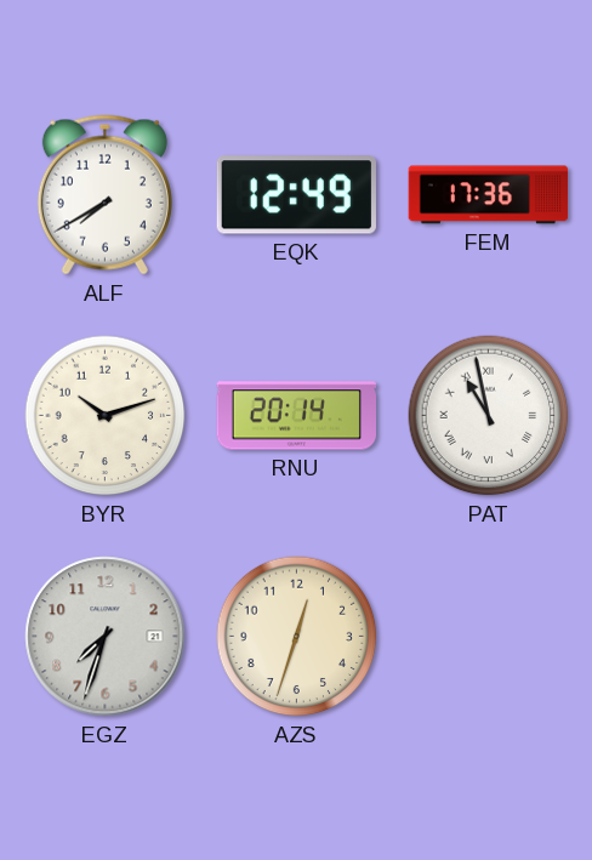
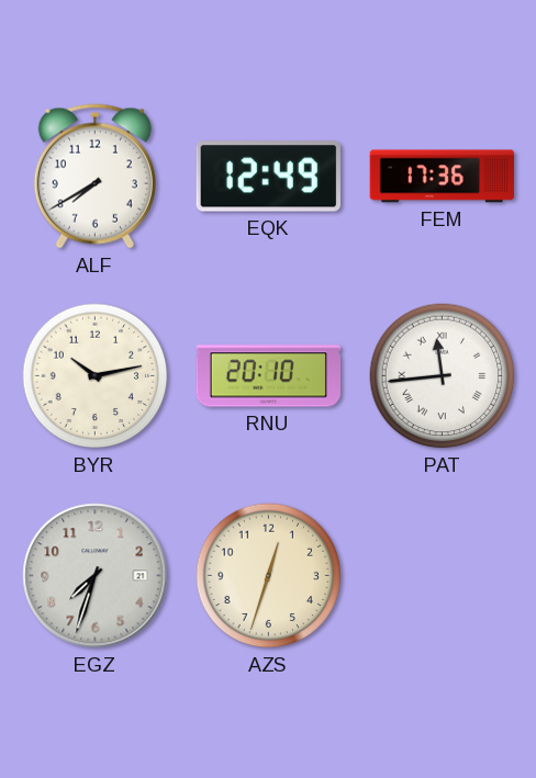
BYR: 10:12 -> 10:13
RNU: 20:14 -> 20:10
PAT: 10:58 -> 11:44
